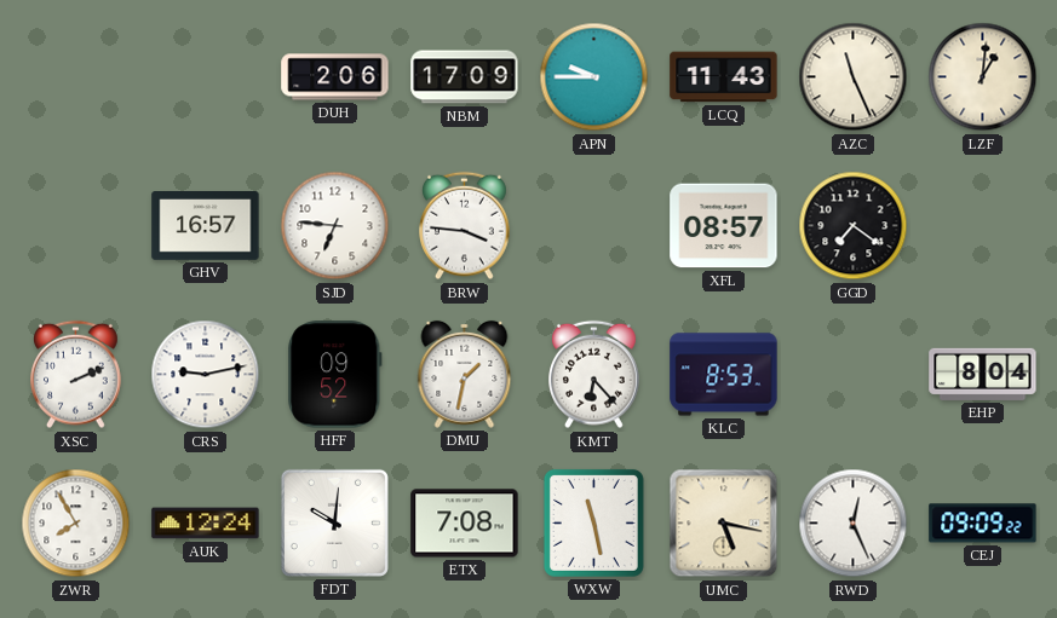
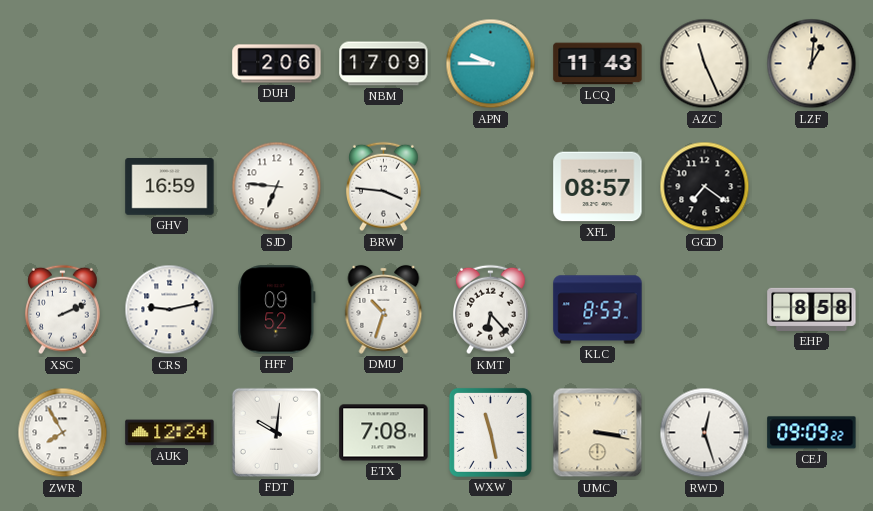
GHV: 16:57 -> 16:59
DMU: 1:32 -> 10:33
EHP: 8:04 -> 8:58
UMC: 5:17 -> 3:17
RWD: 12:26 -> 12:27
